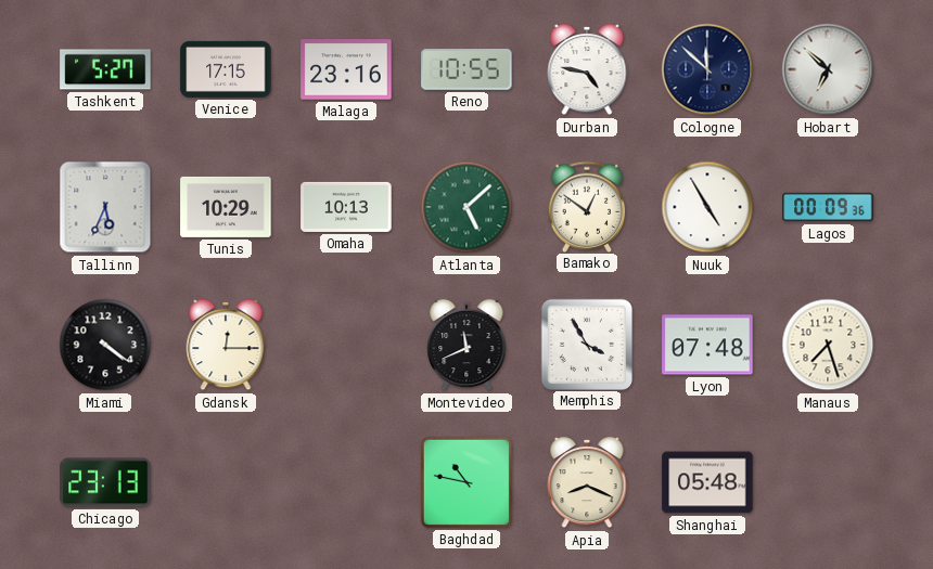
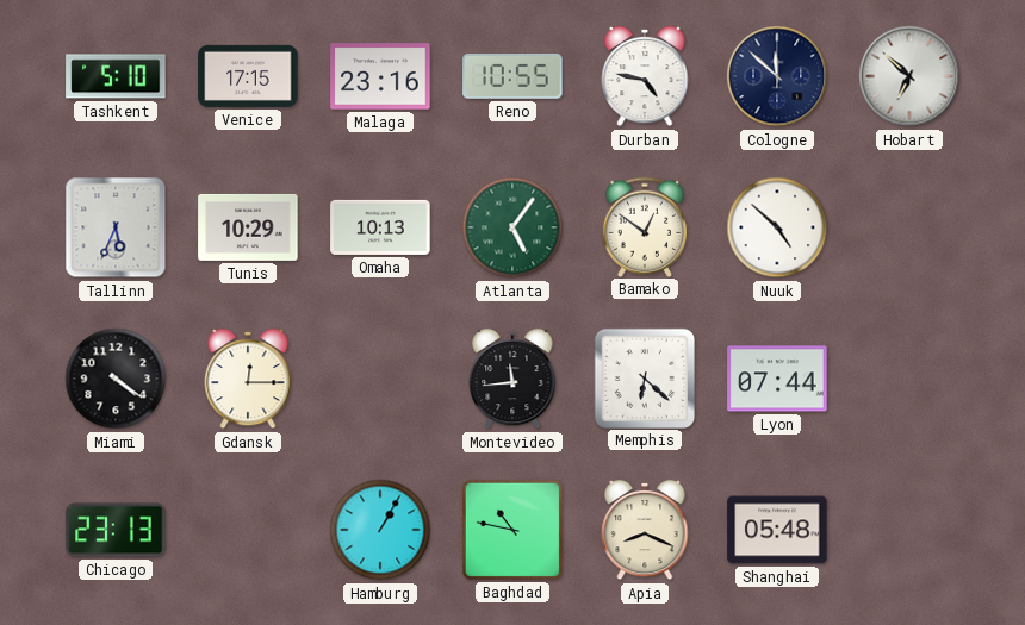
Tashkent: 5:27 -> 5:10
Atlanta: 5:08 -> 5:06
Nuuk: 4:55 -> 4:52
Lagos: 00:09 -> none
Montevideo: 11:41 -> 11:44
Memphis: 3:55 -> 6:22
Lyon: 07:48 -> 07:44
Manaus: 7:27 -> none
Hamburg: none -> 1:05
